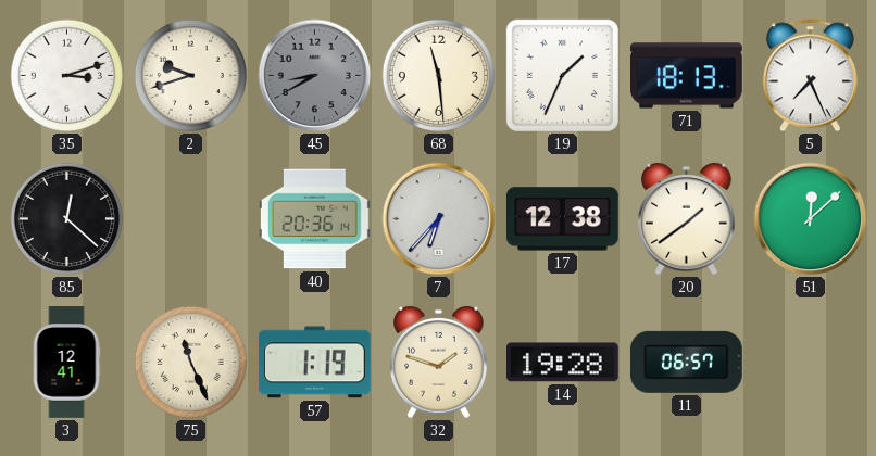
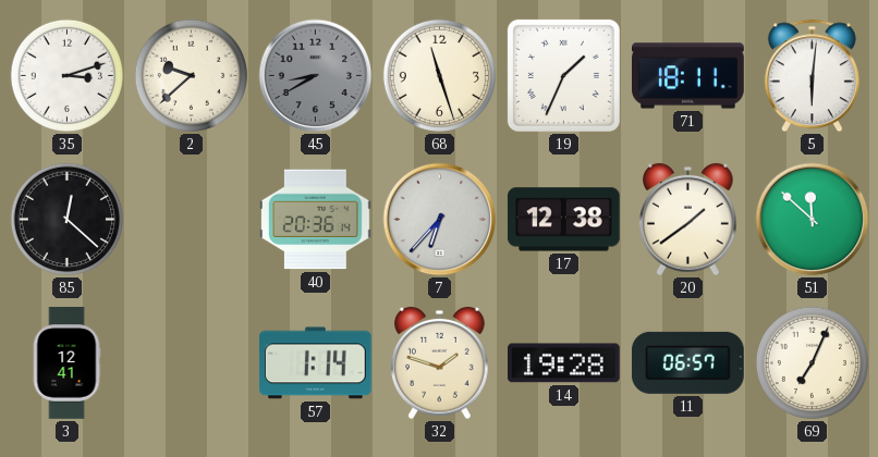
2: 9:42 -> 9:38
68: 11:29 -> 11:27
71: 18:13 -> 18:11
5: 7:26 -> 6:01
51: 12:08 -> 11:52
75: 11:26 -> none
57: 1:19 -> 1:14
69: none -> 7:04
